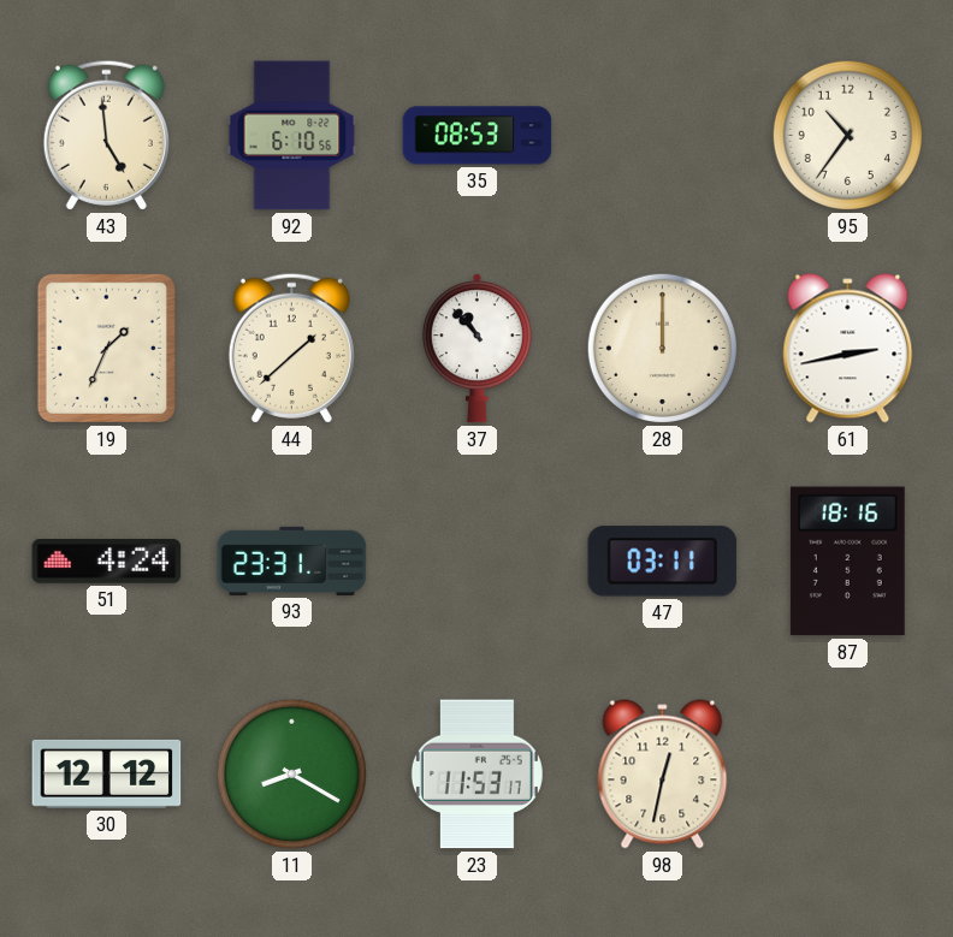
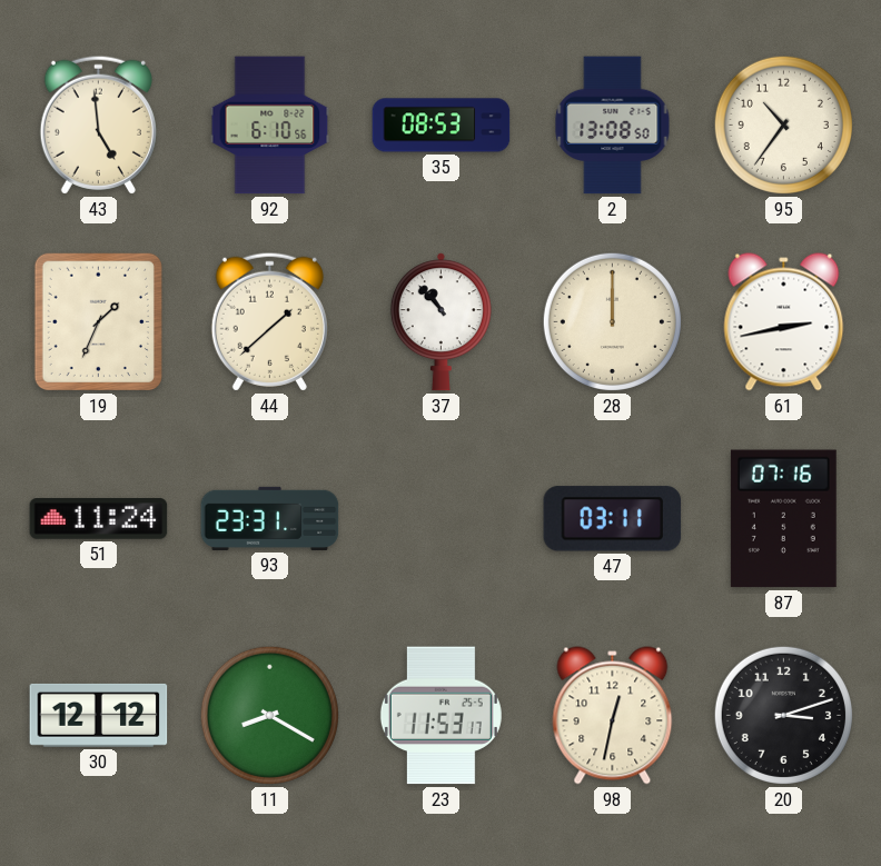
2: none -> 13:08
51: 4:24 -> 11:24
87: 18:16 -> 07:16
20: none -> 3:12
